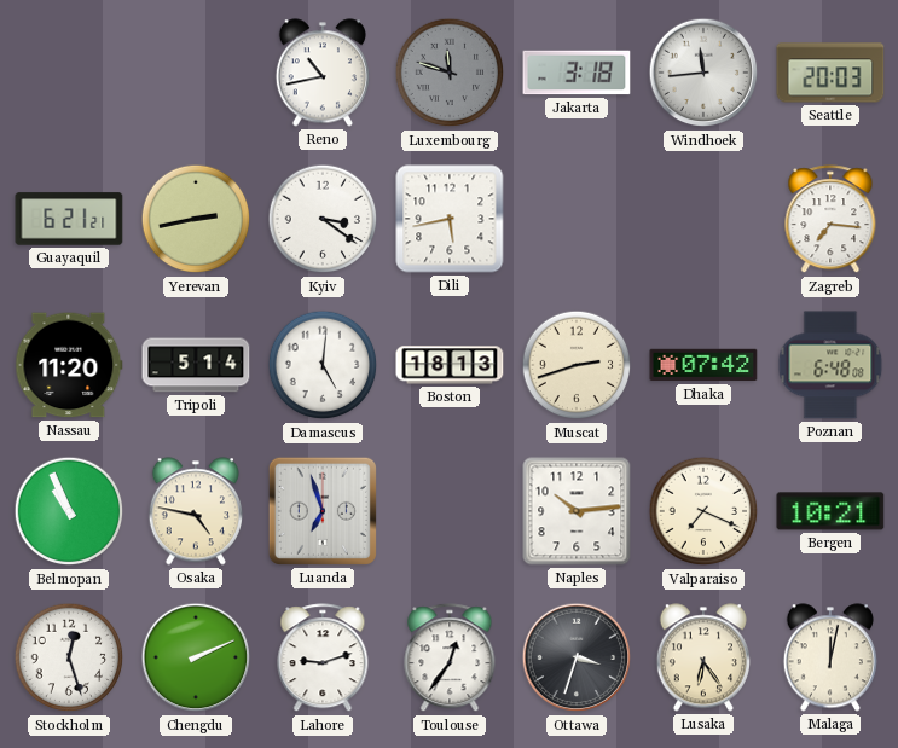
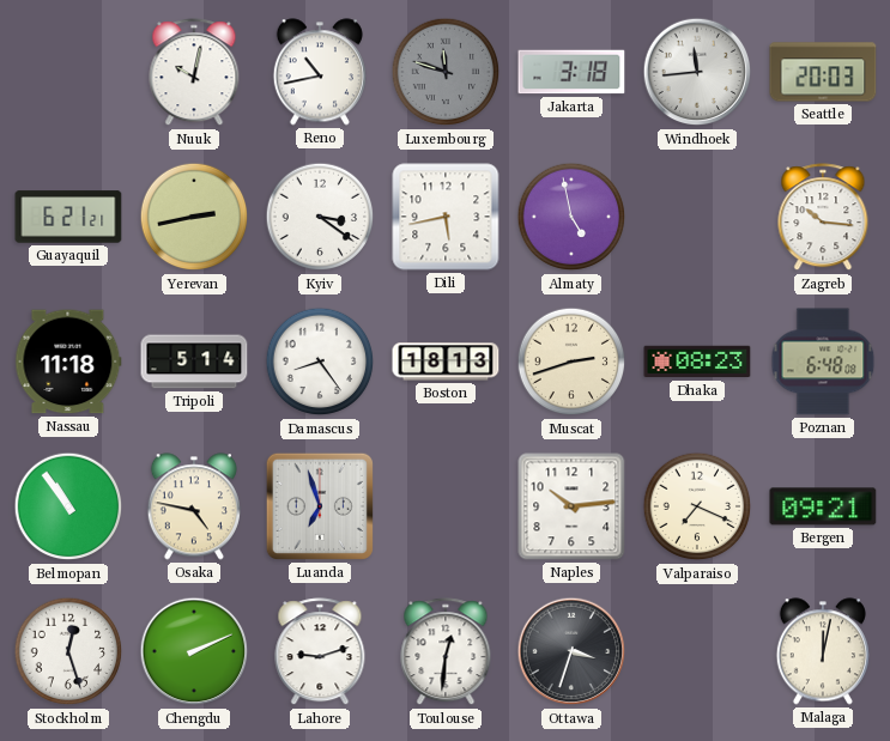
Nuuk: none -> 10:02
Almaty: none -> 4:58
Zagreb: 7:16 -> 10:16
Nassau: 11:20 -> 11:18
Damascus: 5:01 -> 8:24
Dhaka: 07:42 -> 08:23
Belmopan: 10:56 -> 10:54
Bergen: 10:21 -> 09:21
Toulouse: 12:36 -> 12:31
Lusaka: 6:24 -> none
